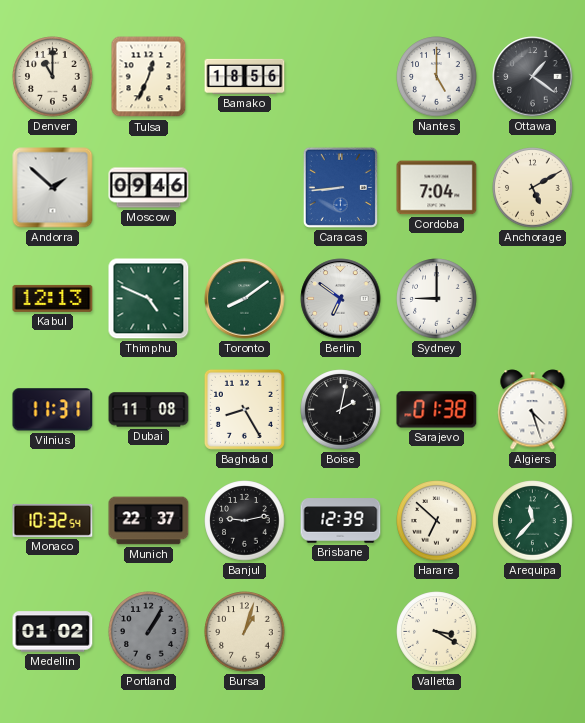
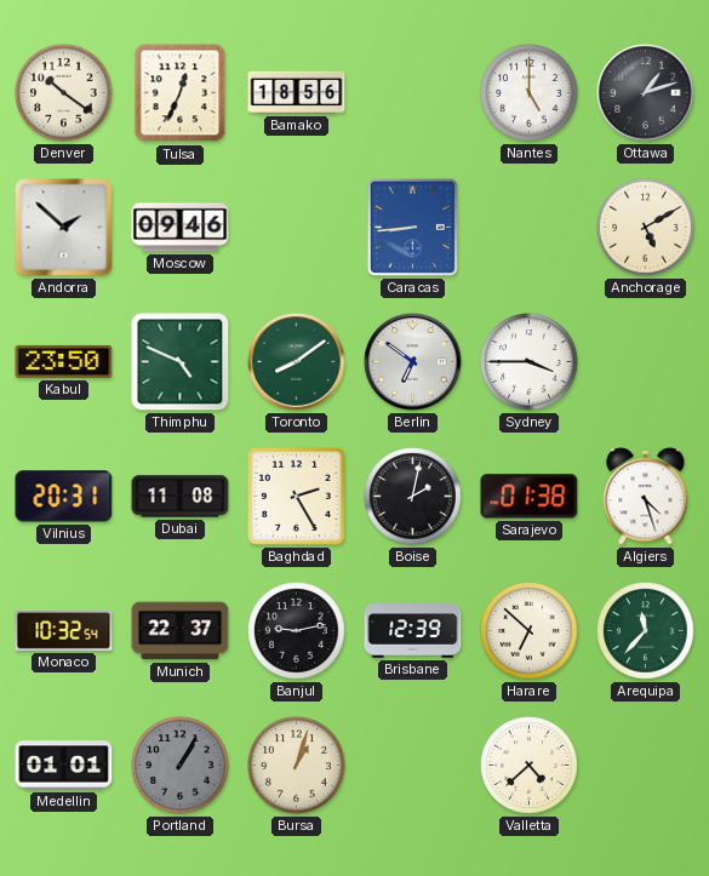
Denver: 11:00 -> 10:21
Ottawa: 1:21 -> 1:12
Cordoba: 7:04 -> none
Kabul: 12:13 -> 23:50
Sydney: 9:00 -> 3:45
Vilnius: 11:31 -> 20:31
Baghdad: 8:25 -> 2:25
Medellin: 01:02 -> 01:01
Valletta: 3:20 -> 4:38
